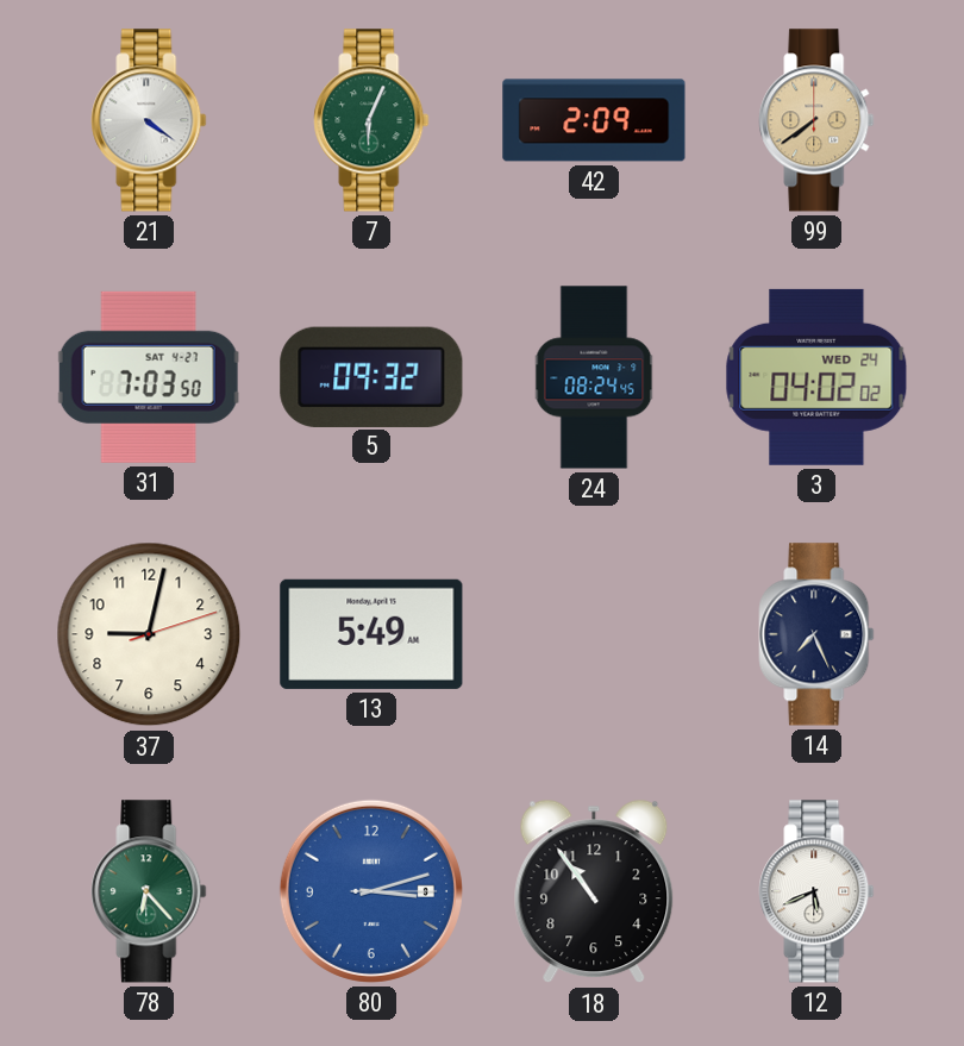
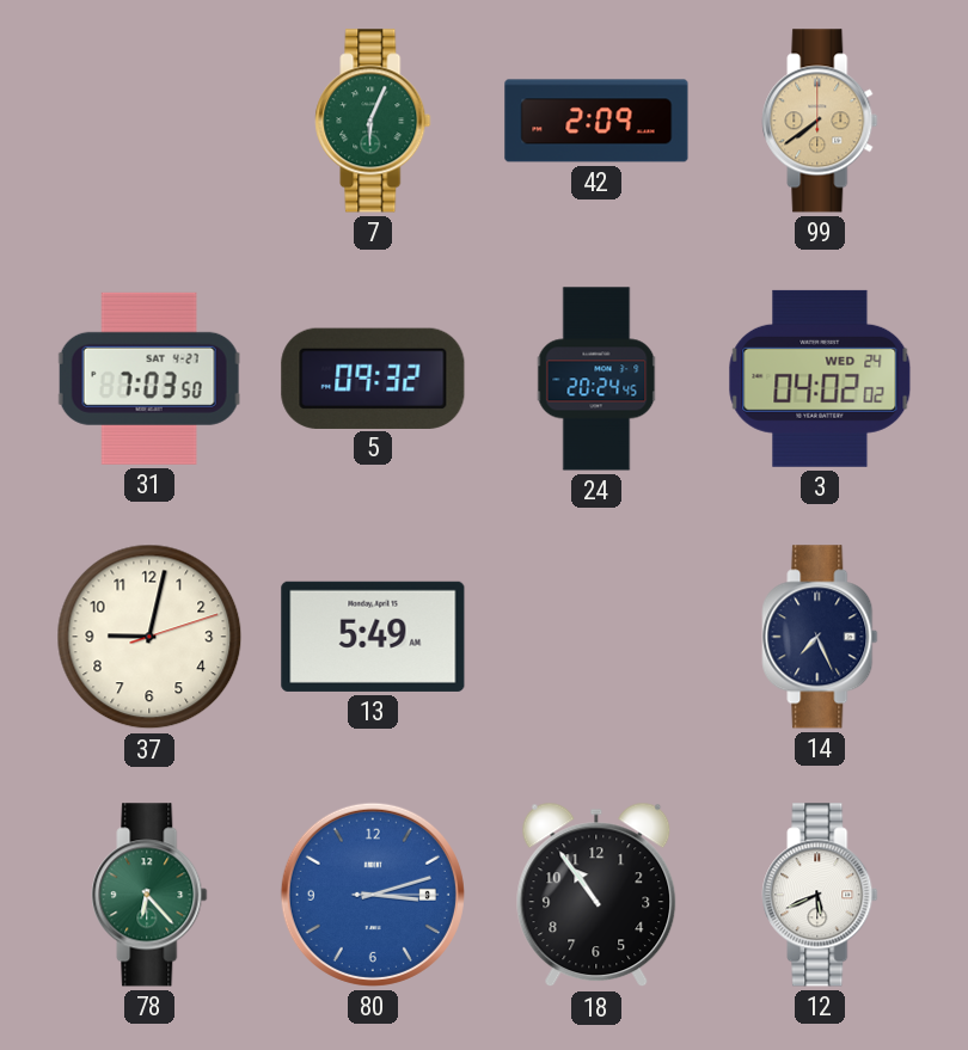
21: 4:21 -> none
24: 08:24 -> 20:24
